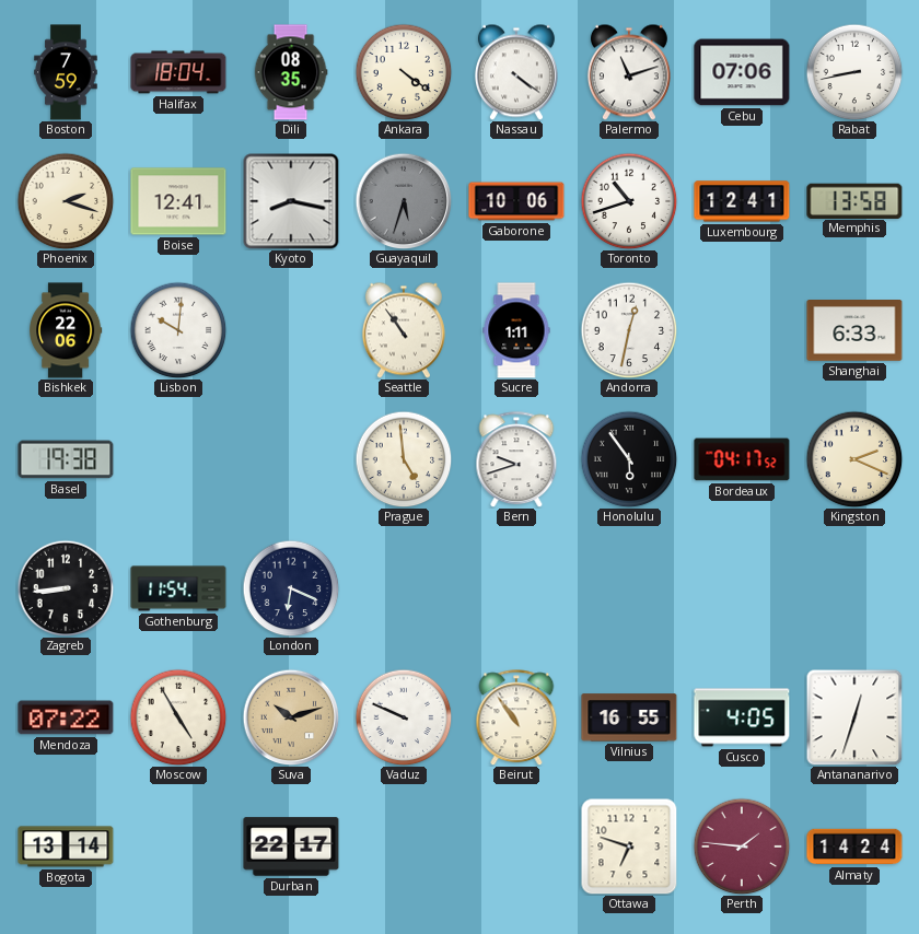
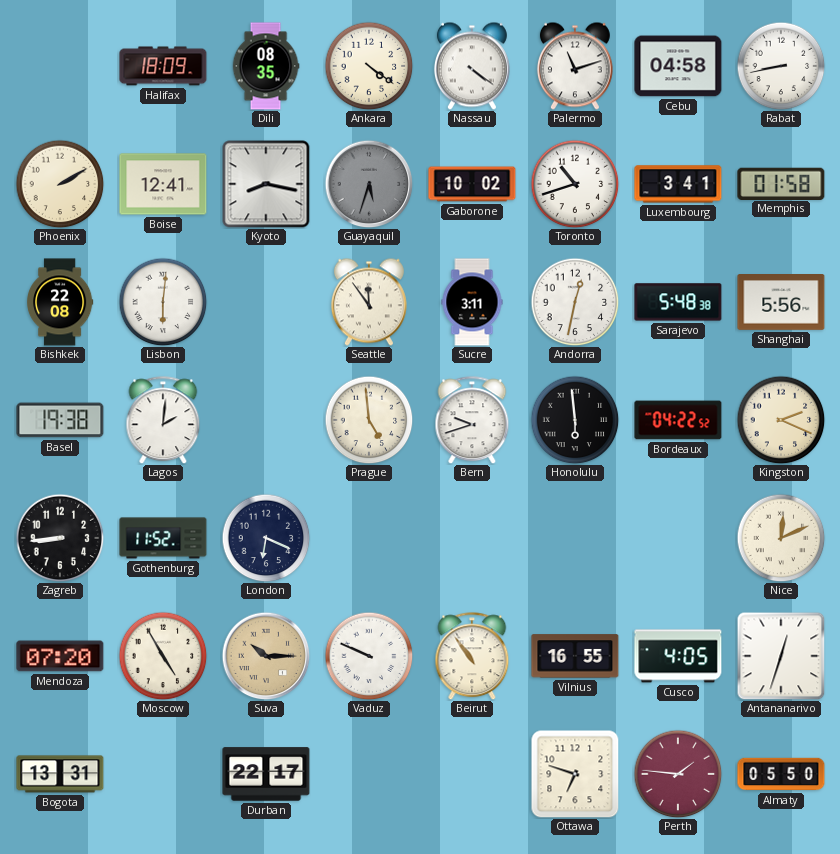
Boston: 7:59 -> none
Halifax: 18:04 -> 18:09
Cebu: 07:06 -> 04:58
Phoenix: 2:18 -> 2:10
Gaborone: 10:06 -> 10:02
Luxembourg: 12:41 -> 3:41
Memphis: 13:58 -> 01:58
Bishkek: 22:06 -> 22:08
Lisbon: 10:01 -> 6:01
Seattle: 10:54 -> 11:54
Sucre: 1:11 -> 3:11
Sarajevo: none -> 5:48
Shanghai: 6:33 -> 5:56
Lagos: none -> 2:01
Honolulu: 5:54 -> 5:59
Bordeaux: 04:17 -> 04:22
Gothenburg: 11:54 -> 11:52
Nice: none -> 12:11
Mendoza: 07:22 -> 07:20
Suva: 10:12 -> 10:15
Bogota: 13:14 -> 13:31
Almaty: 14:24 -> 05:50
